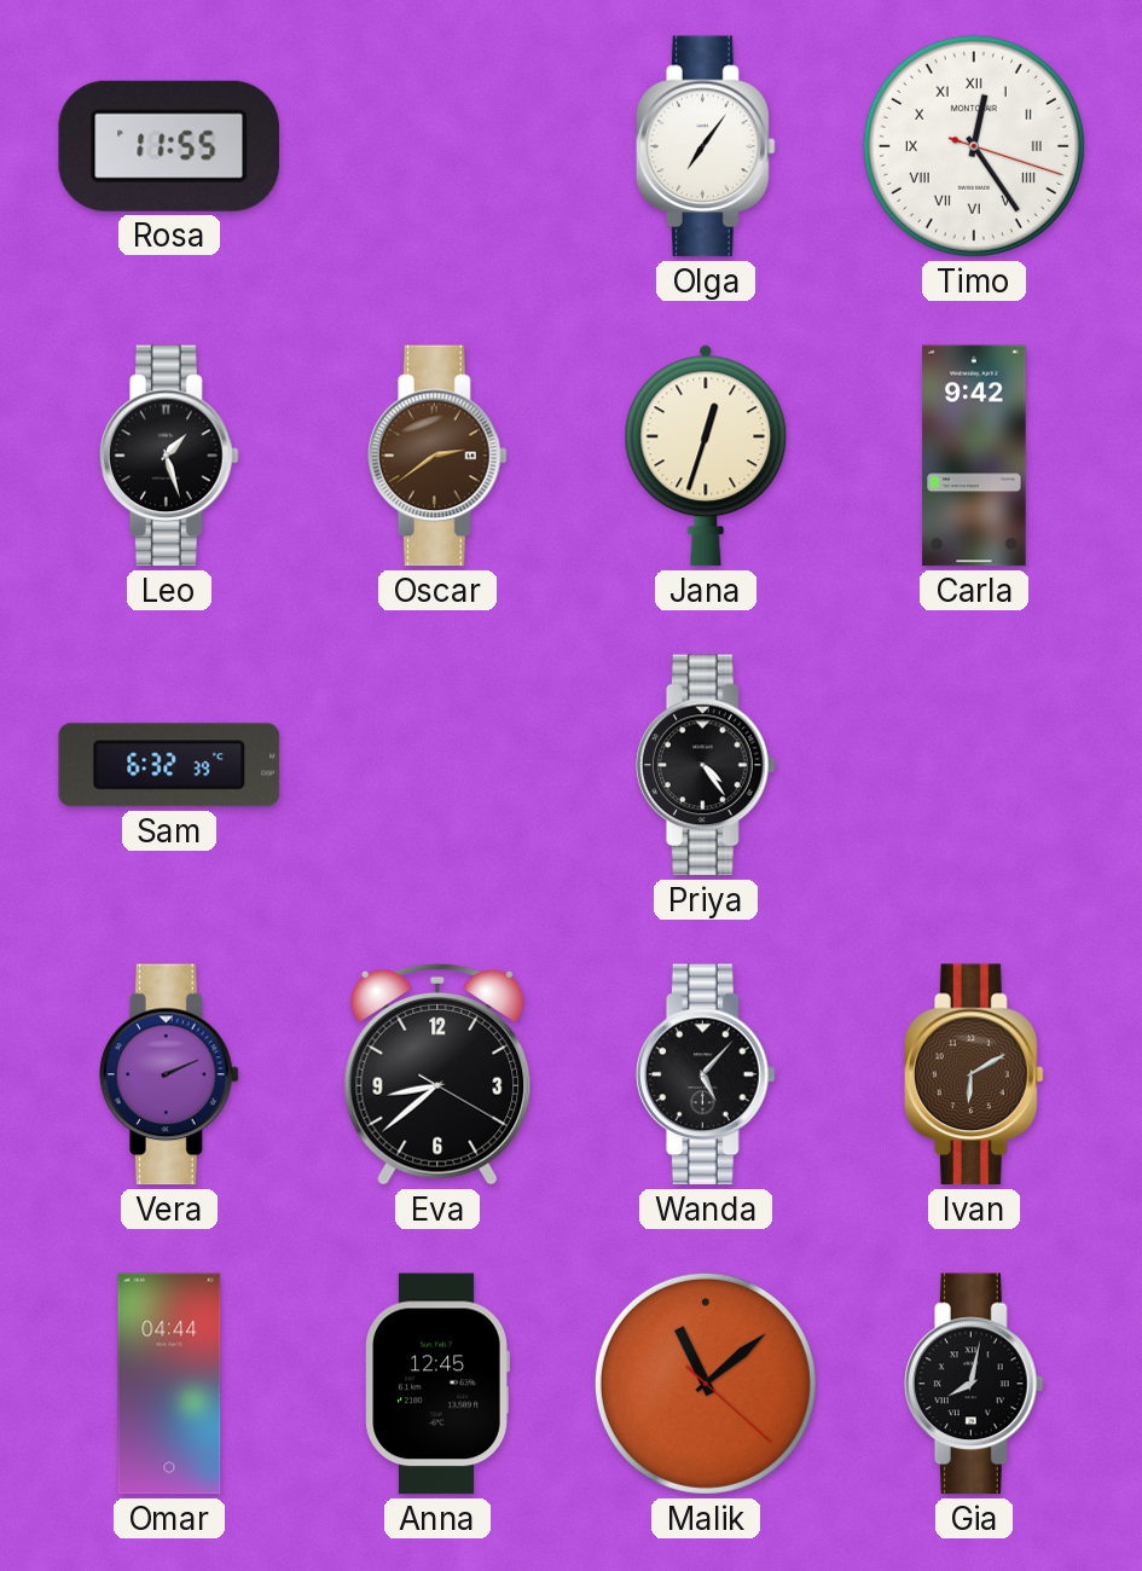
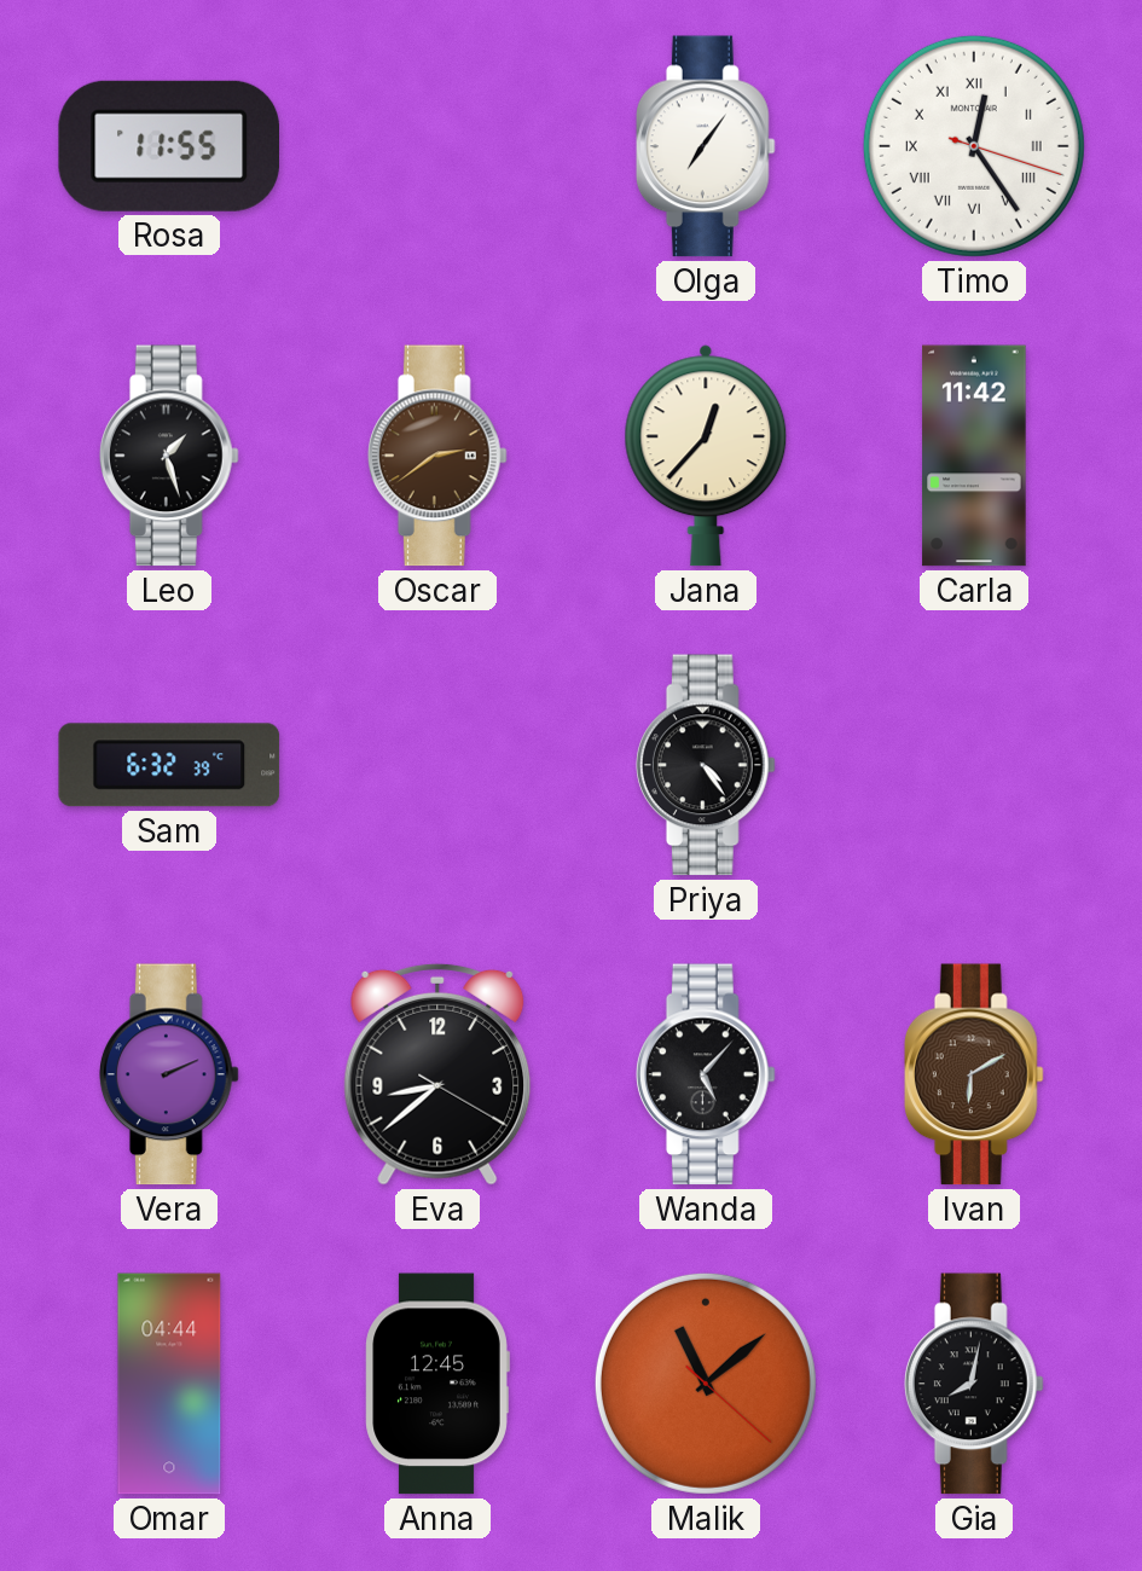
Jana: 12:33 -> 12:37
Carla: 9:42 -> 11:42
